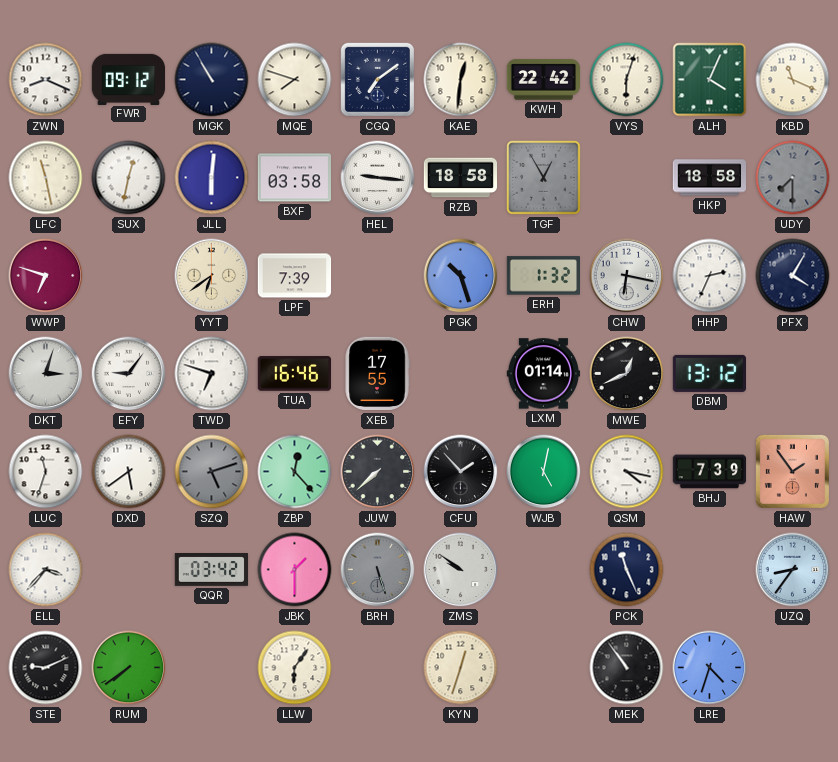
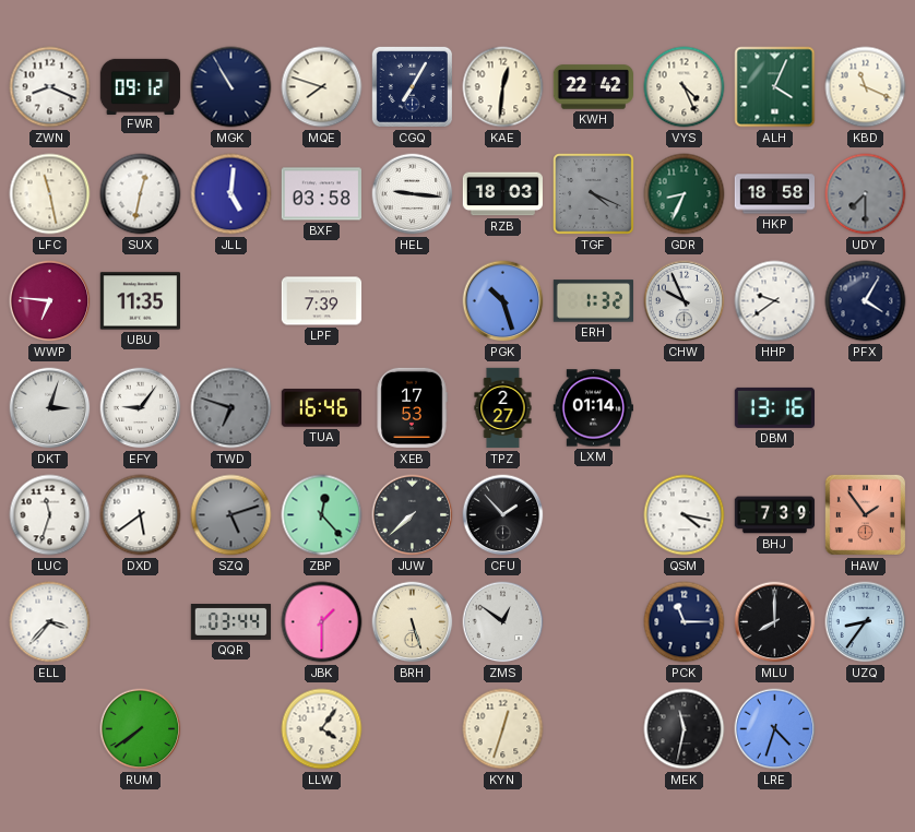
CGQ: 7:09 -> 7:05
VYS: 6:03 -> 4:26
JLL: 6:01 -> 5:01
RZB: 18:58 -> 18:03
TGF: 12:55 -> 4:19
GDR: none -> 8:34
WWP: 6:48 -> 6:46
UBU: none -> 11:35
YYT: 6:39 -> none
CHW: 6:17 -> 9:56
HHP: 2:34 -> 9:39
TWD dial: white -> grey
XEB: 17:55 -> 17:53
TPZ: none -> 2:27
MWE: 12:41 -> none
DBM: 13:12 -> 13:16
WJB: 5:02 -> none
QQR: 03:42 -> 03:44
BRH dial: grey -> cream
ZMS: 9:51 -> 12:51
PCK: 11:26 -> 11:15
MLU: none -> 8:00
STE: 9:11 -> none
LLW: 6:06 -> 4:06
MEK: 10:54 -> 11:32
